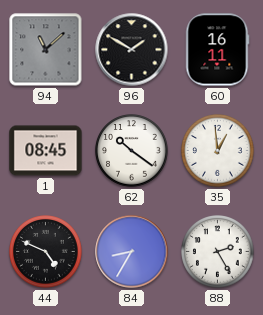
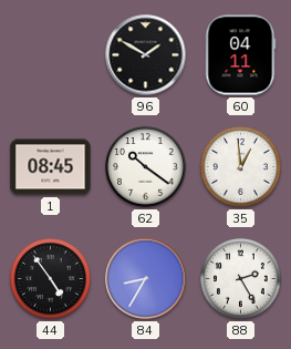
94: 11:08 -> none
60: 16:11 -> 04:11
44: 4:49 -> 4:54
